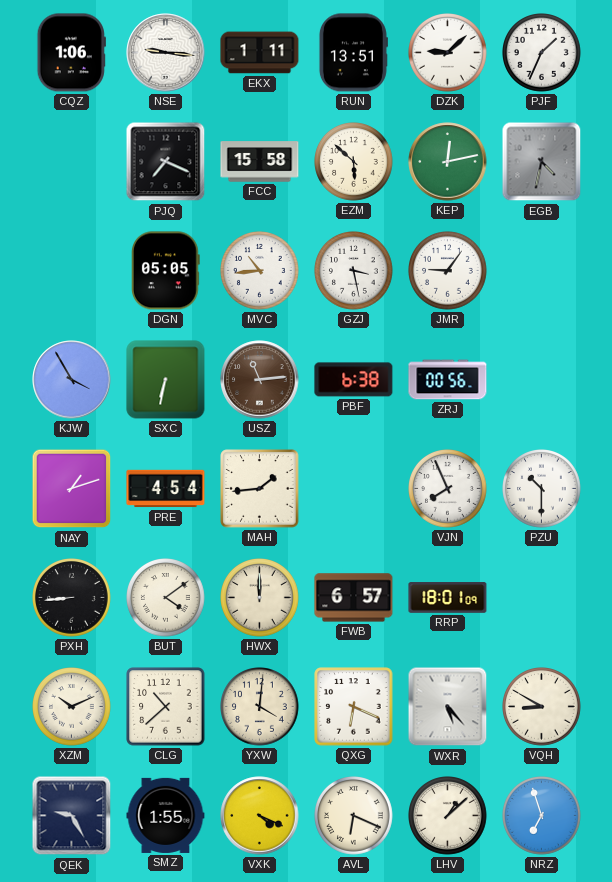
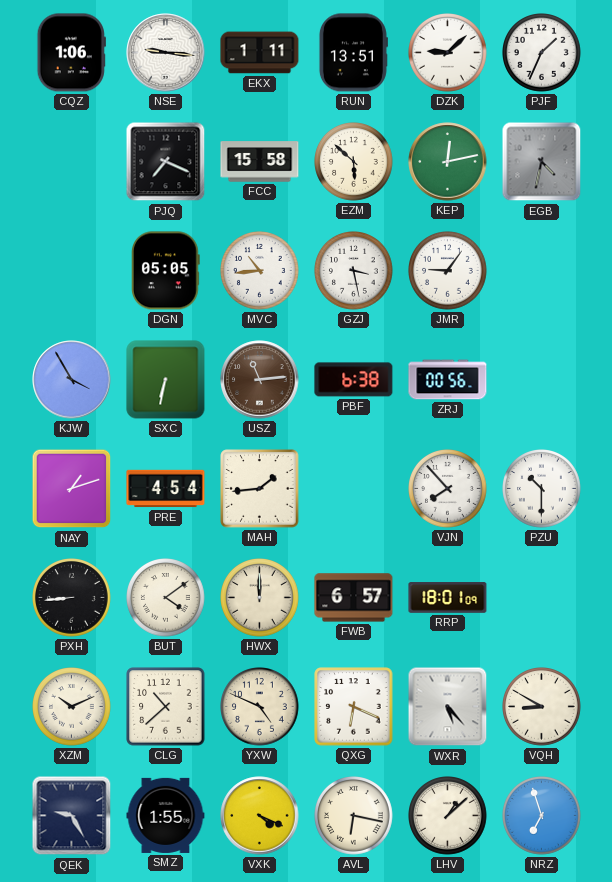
VJN: 7:56 -> 7:53
YXW: 4:01 -> 4:49
AVL: 6:19 -> 6:17
